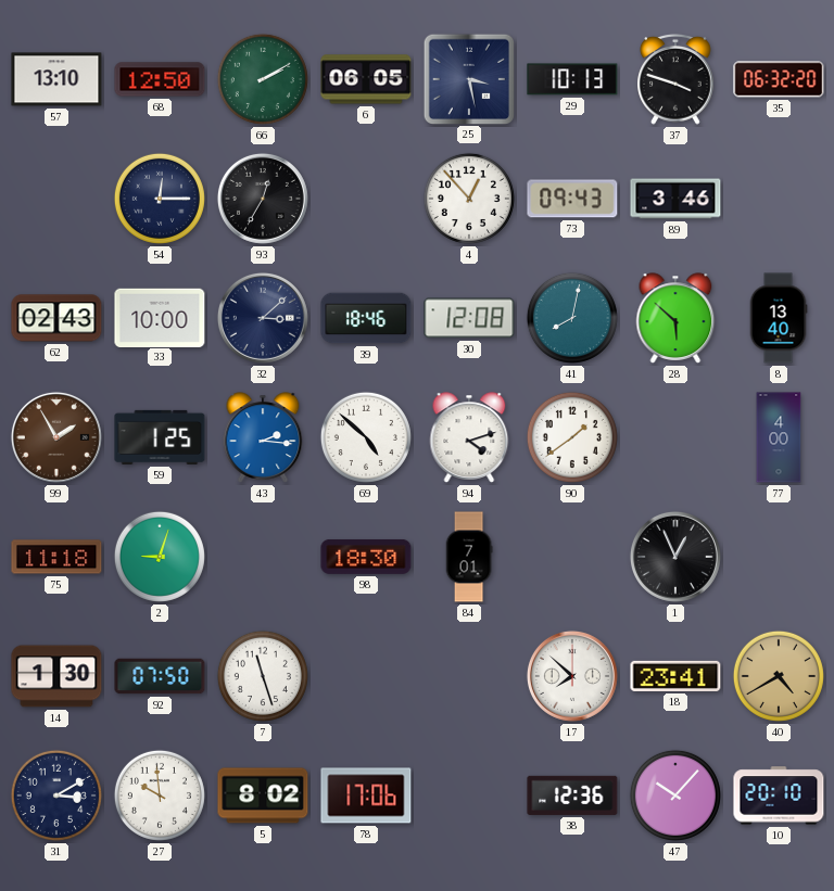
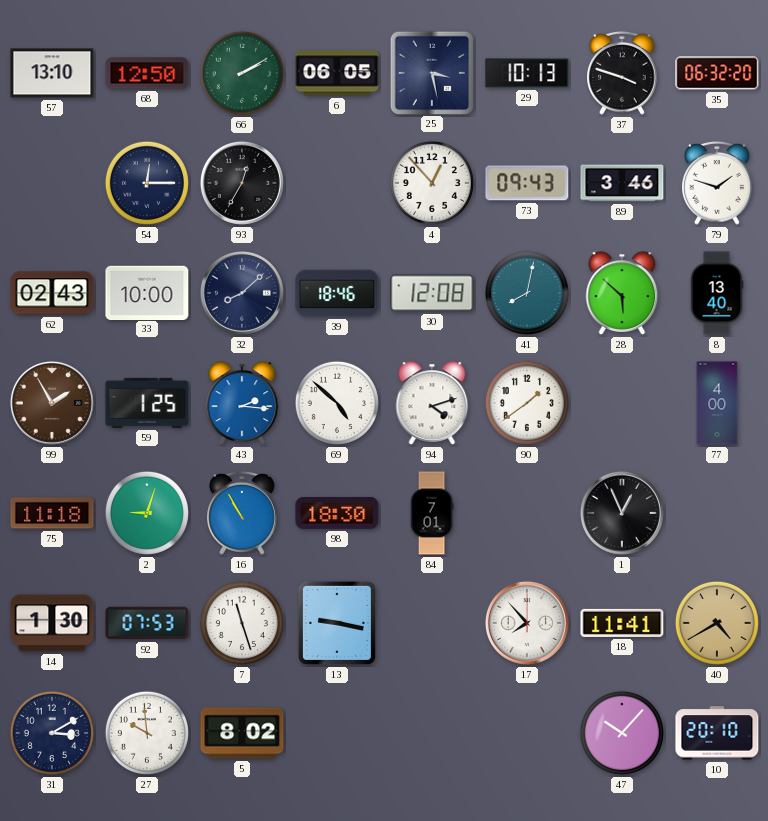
79: none -> 1:48
32: 3:08 -> 8:08
16: none -> 10:55
92: 07:50 -> 07:53
13: none -> 9:17
17: 7:52 -> 7:53
18: 23:41 -> 11:41
78: 17:06 -> none
38: 12:36 -> none
